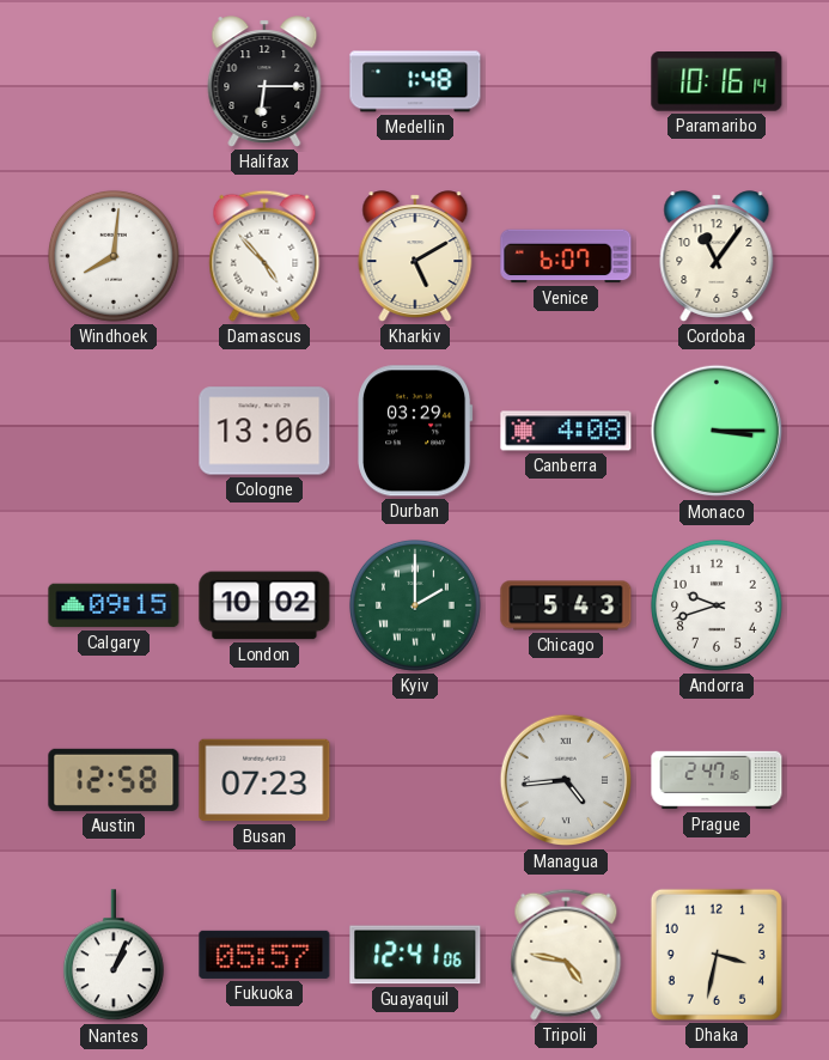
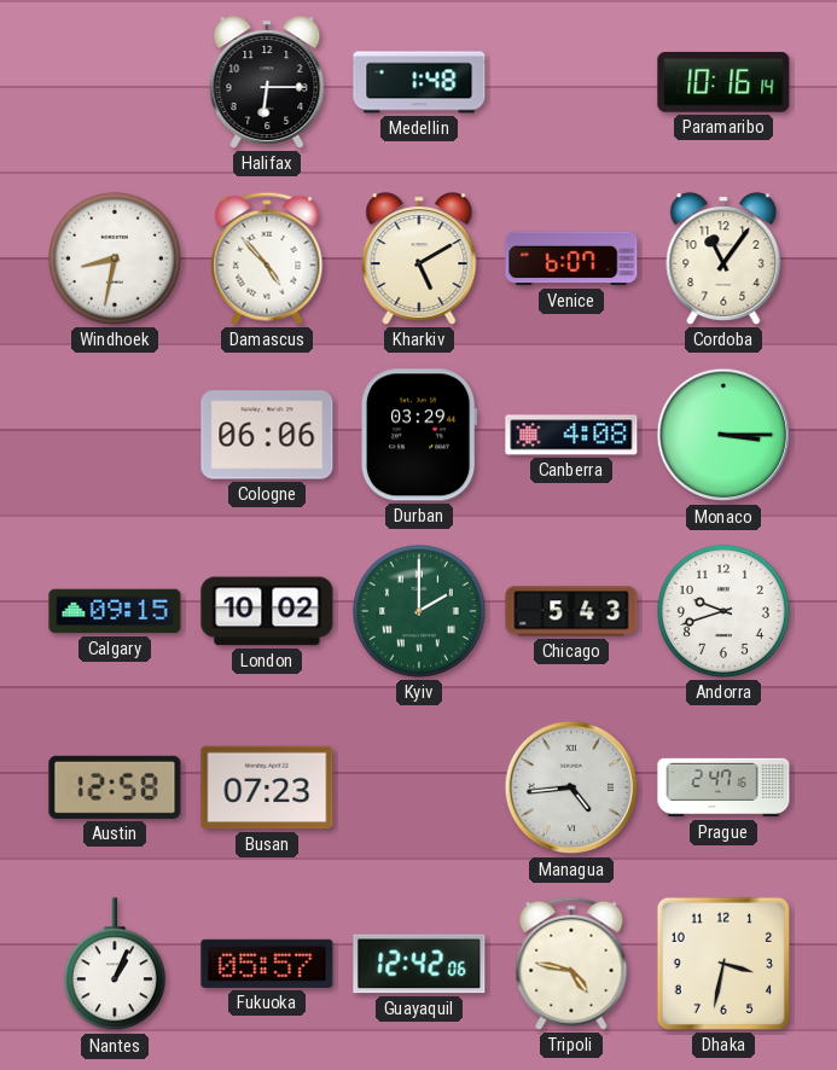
Windhoek: 8:01 -> 8:32
Cologne: 13:06 -> 06:06
Guayaquil: 12:41 -> 12:42
